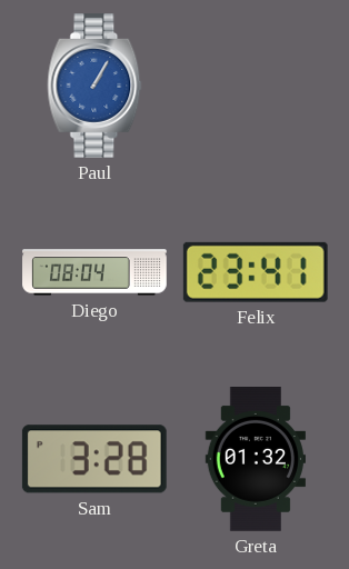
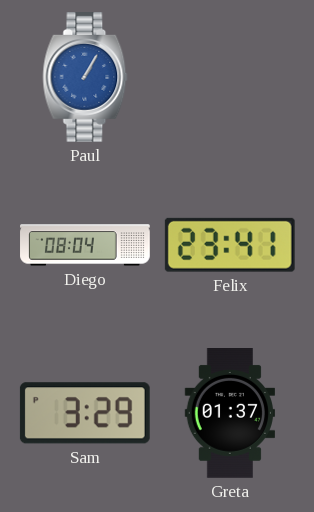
Sam: 3:28 -> 3:29
Greta: 01:32 -> 01:37
